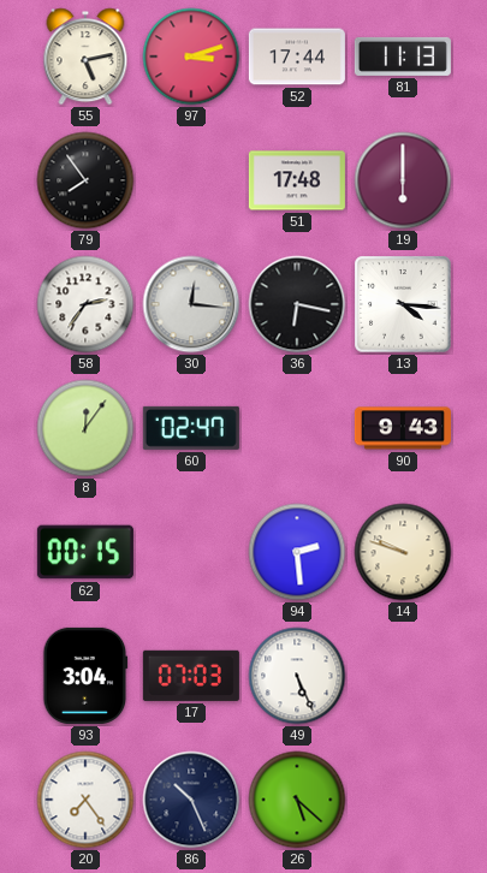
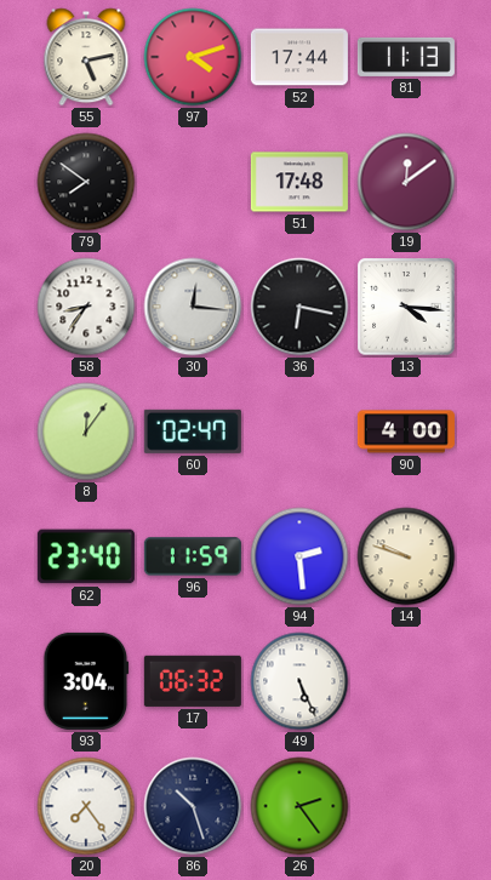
97: 3:12 -> 4:12
79: 7:54 -> 7:51
19: 6:00 -> 12:09
58: 2:36 -> 8:36
90: 9:43 -> 4:00
62: 00:15 -> 23:40
96: none -> 11:59
17: 07:03 -> 06:32
86: 10:26 -> 10:27
26: 5:22 -> 2:24
